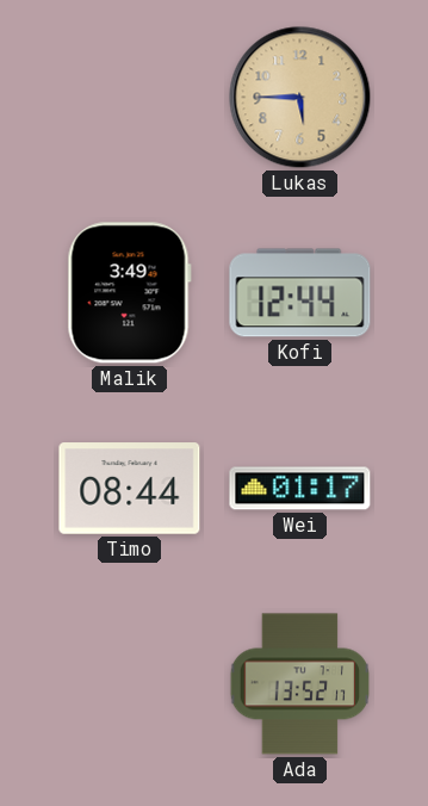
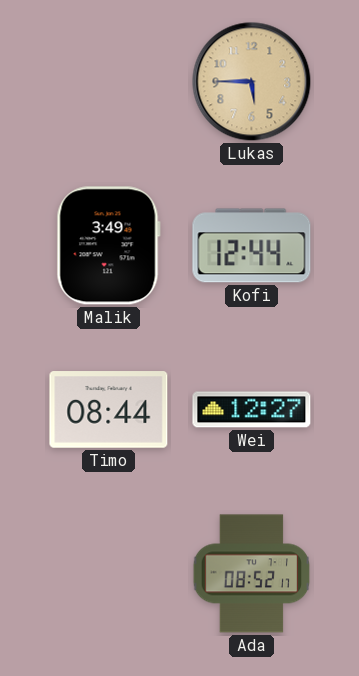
Wei: 01:17 -> 12:27
Ada: 13:52 -> 08:52
